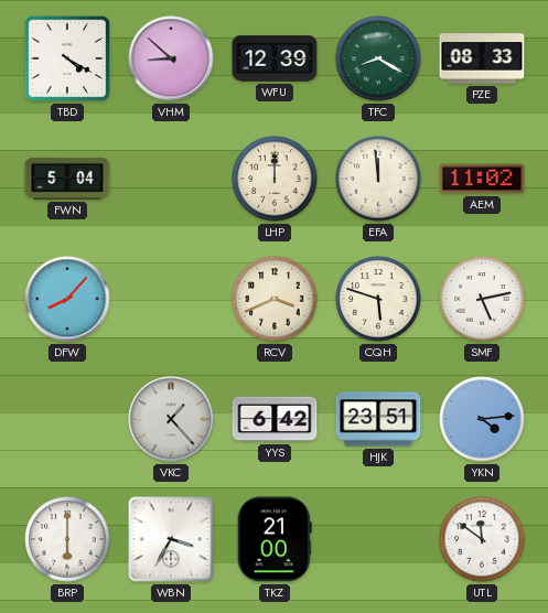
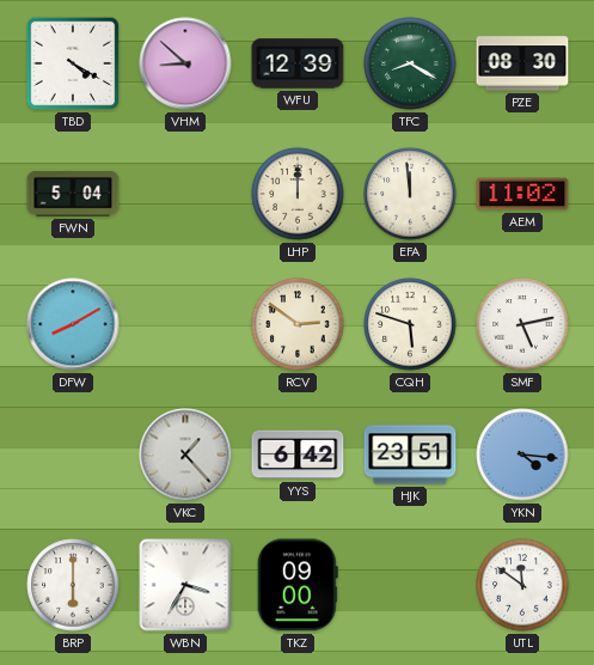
PZE: 08:33 -> 08:30
DFW: 8:07 -> 8:10
RCV: 3:41 -> 2:51
YKN: 4:14 -> 4:16
TKZ: 21:00 -> 09:00
